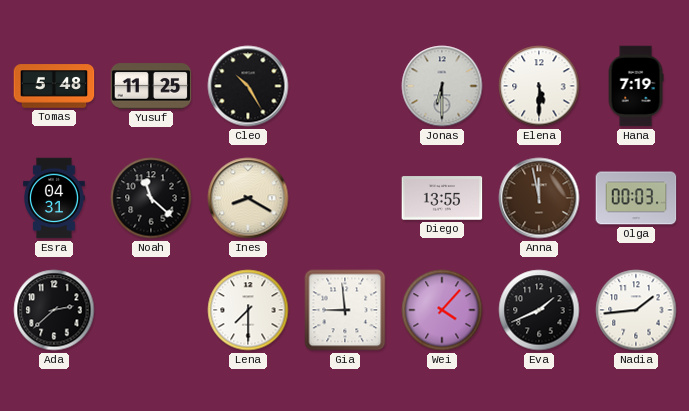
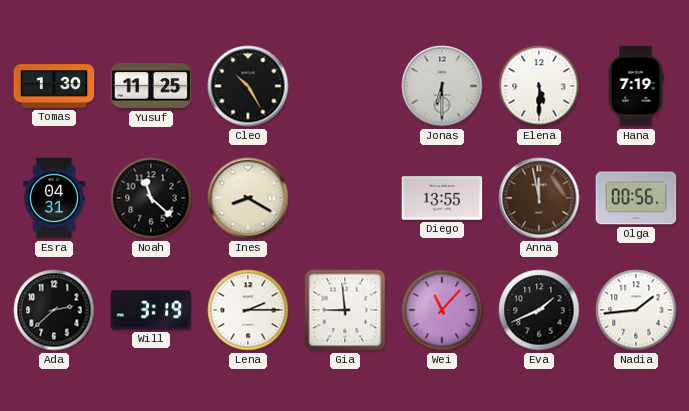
Tomas: 5:48 -> 1:30
Olga: 00:03 -> 00:56
Will: none -> 3:19
Lena: 7:30 -> 2:15
Wei: 4:07 -> 11:07
